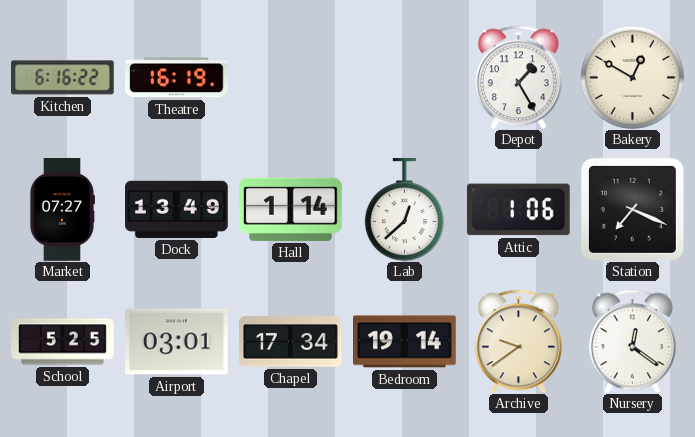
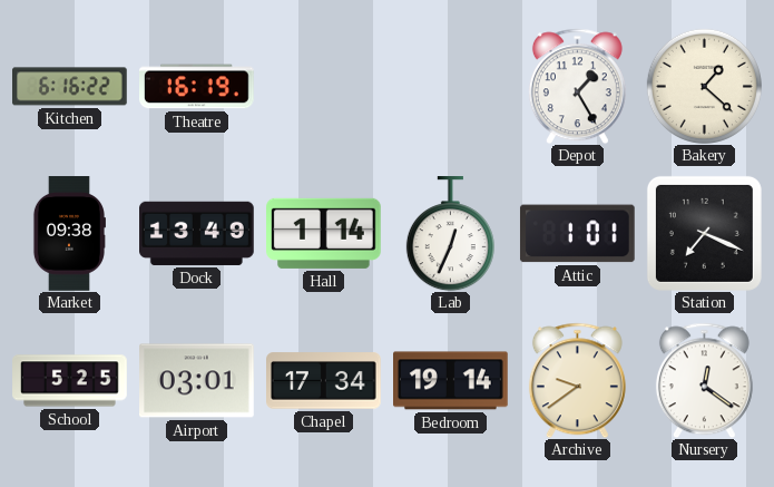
Bakery: 12:50 -> 1:22
Market: 07:27 -> 09:38
Lab: 12:38 -> 12:34
Attic: 1:06 -> 1:01
